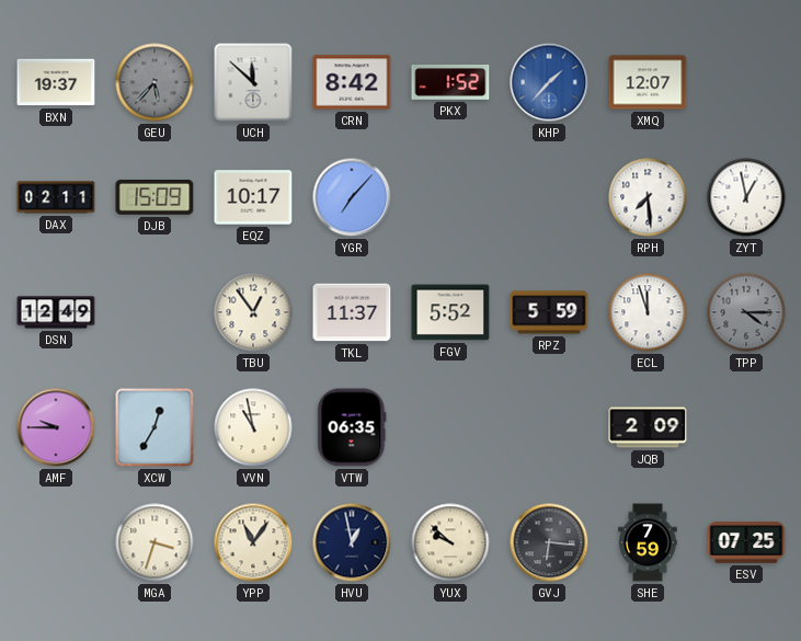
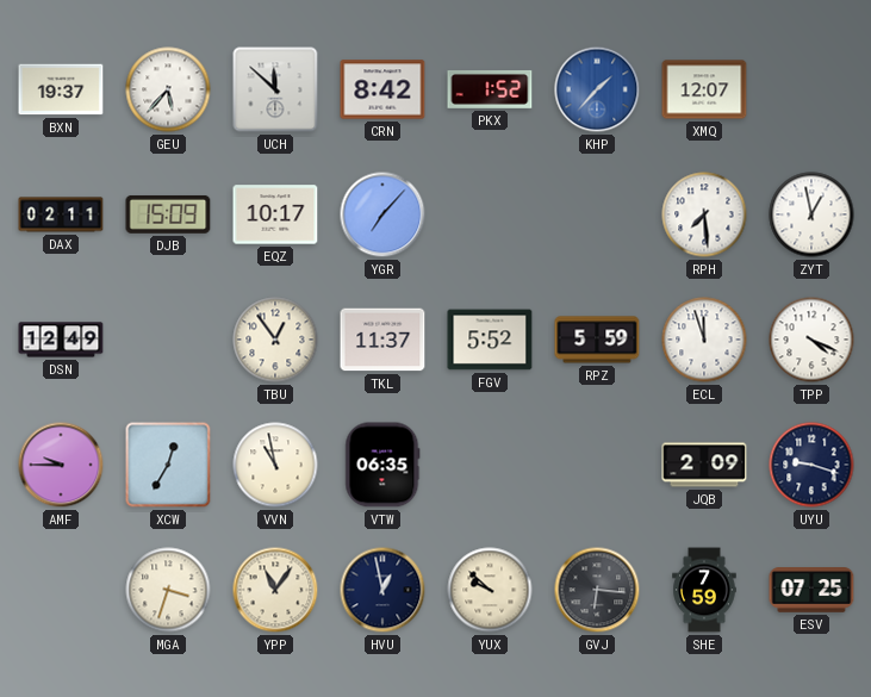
GEU dial: grey -> white
TPP: 4:15 -> 4:19
TPP dial: grey -> white
UYU: none -> 9:18
